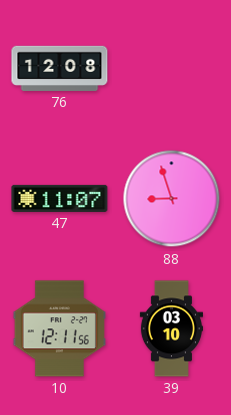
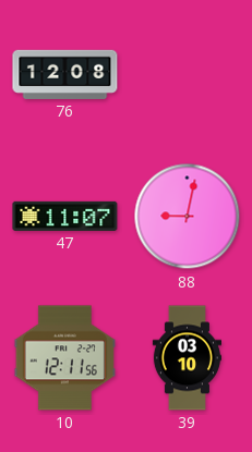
88: 8:57 -> 9:02
